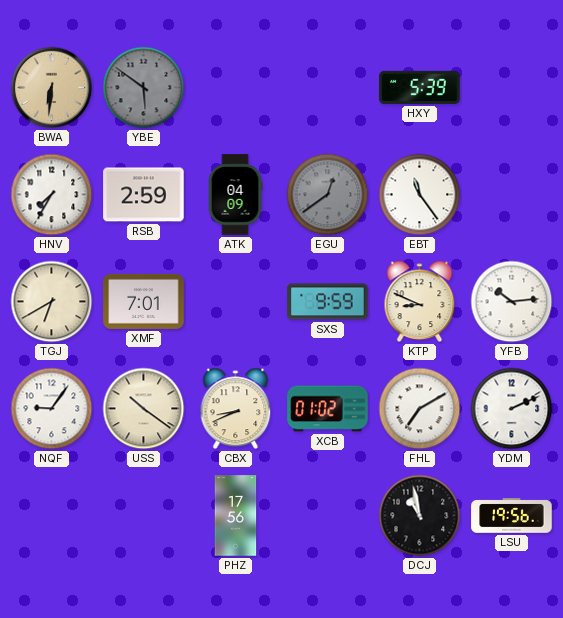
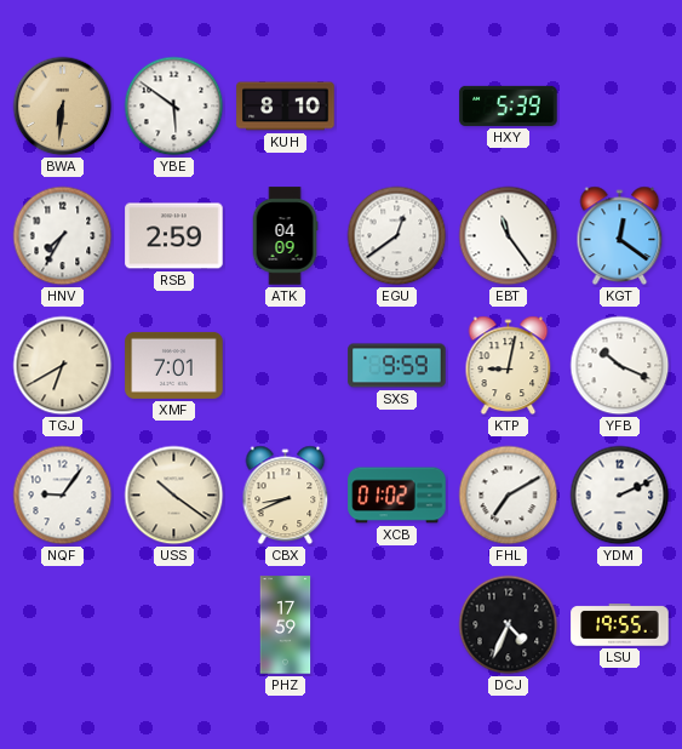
YBE dial: grey -> white
KUH: none -> 8:10
EGU dial: grey -> white
KGT: none -> 12:21
KTP: 8:49 -> 9:02
YFB: 10:14 -> 10:19
PHZ: 17:56 -> 17:59
DCJ: 10:58 -> 4:34
LSU: 19:56 -> 19:55
